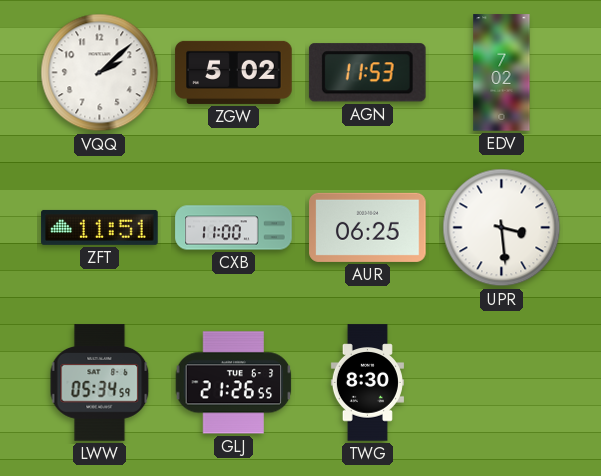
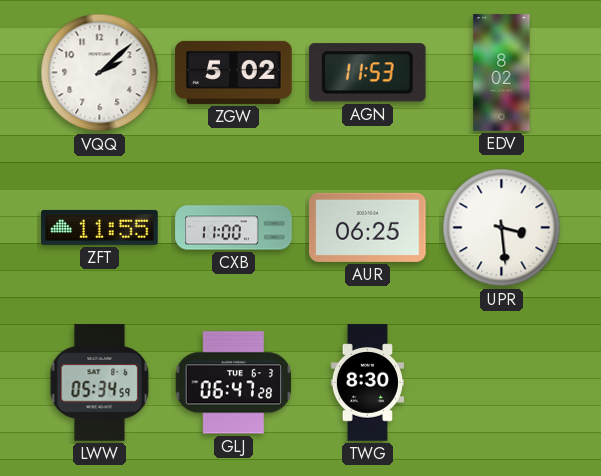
EDV: 7:02 -> 8:02
ZFT: 11:51 -> 11:55
GLJ: 21:26 -> 06:47
